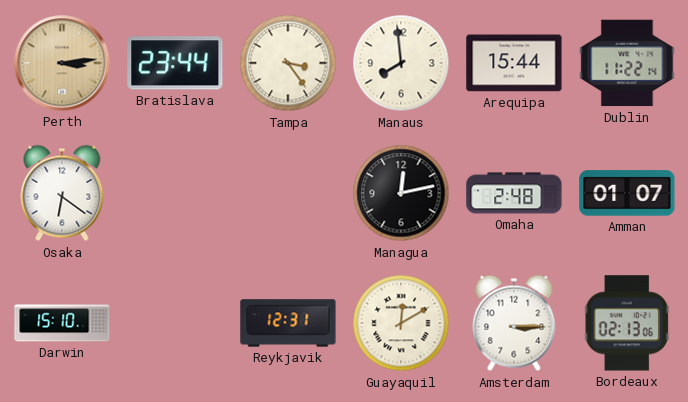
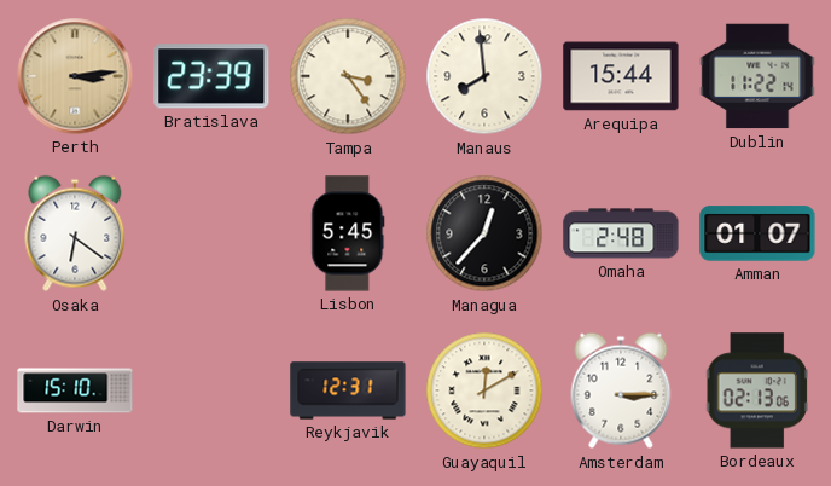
Bratislava: 23:44 -> 23:39
Lisbon: none -> 5:45
Managua: 12:13 -> 12:37
